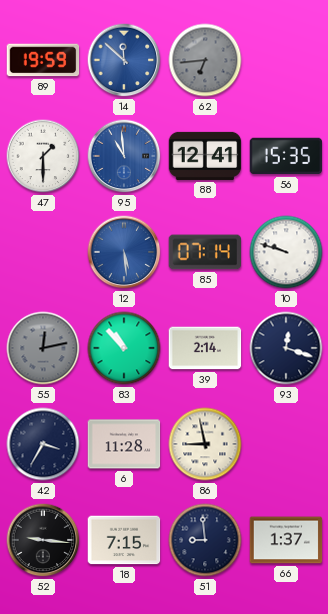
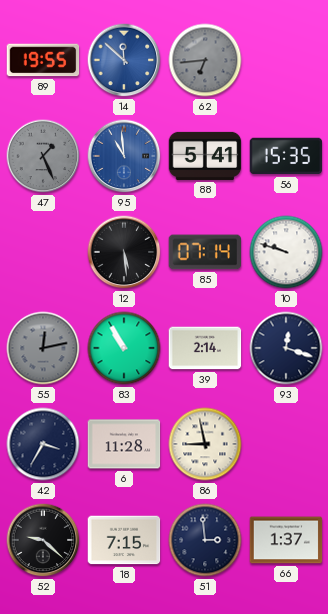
89: 19:59 -> 19:55
47: 1:30 -> 1:26
47 dial: white -> grey
88: 12:41 -> 5:41
12 dial: blue -> black
83: 10:53 -> 10:55
52: 9:16 -> 9:22
51: 8:59 -> 2:59
